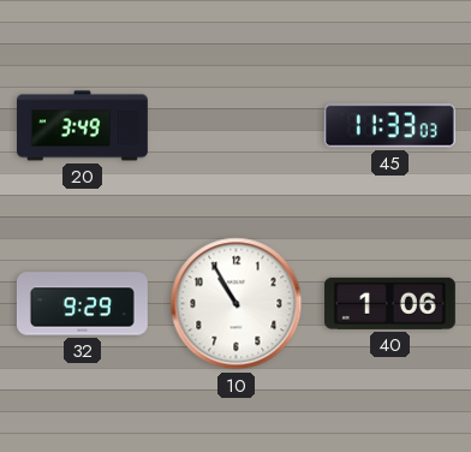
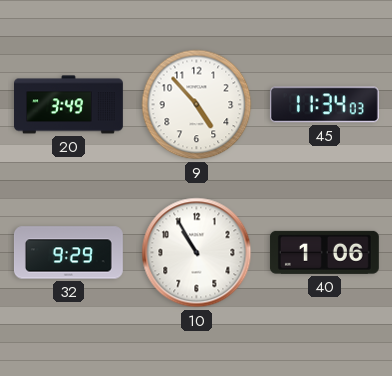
9: none -> 4:53
45: 11:33 -> 11:34
